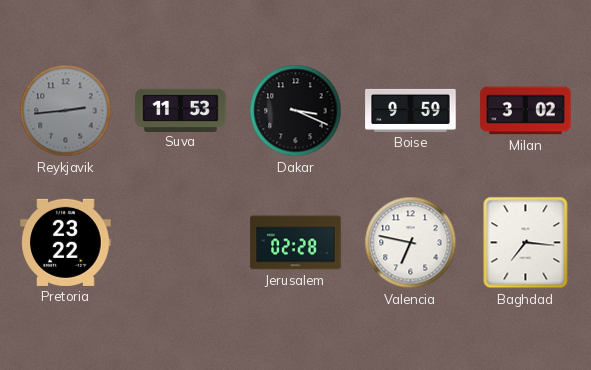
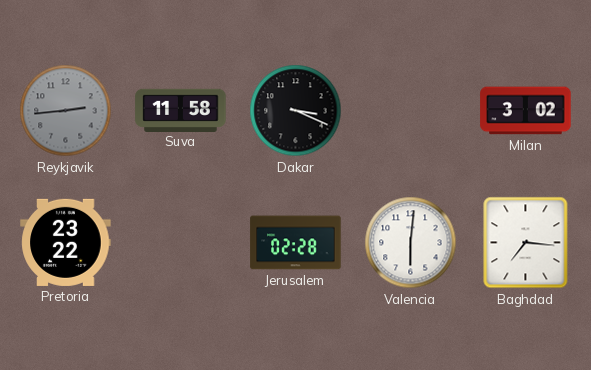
Suva: 11:53 -> 11:58
Boise: 9:59 -> none
Valencia: 6:47 -> 6:01
